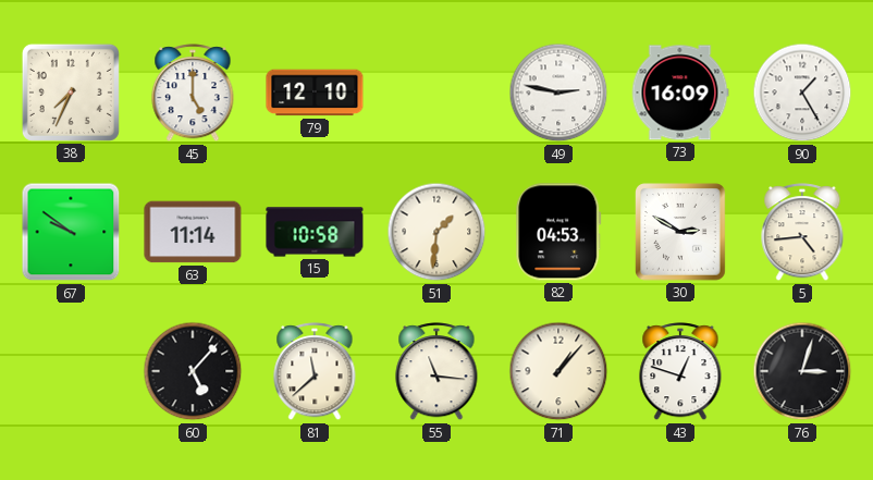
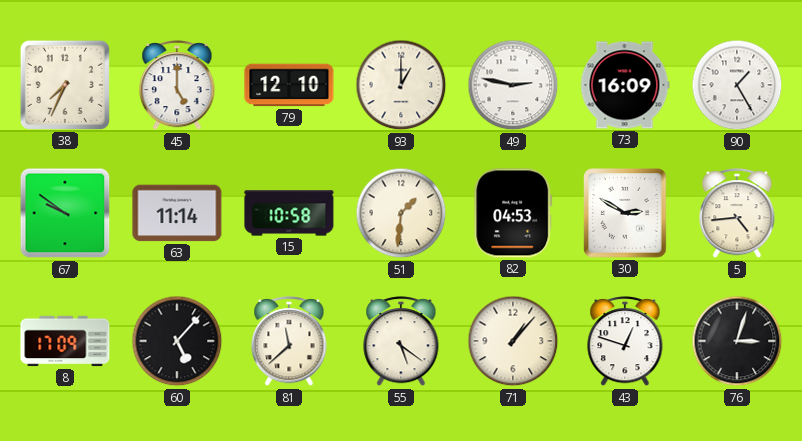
93: none -> 1:00
8: none -> 17:09
55: 11:16 -> 5:21
